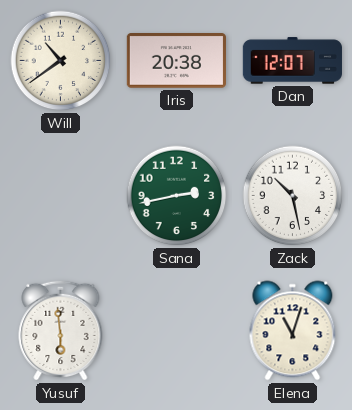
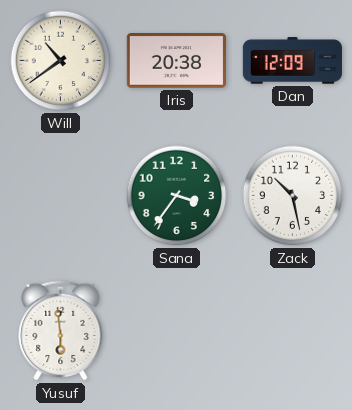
Dan: 12:07 -> 12:09
Sana: 2:43 -> 3:36
Elena: 11:03 -> none
